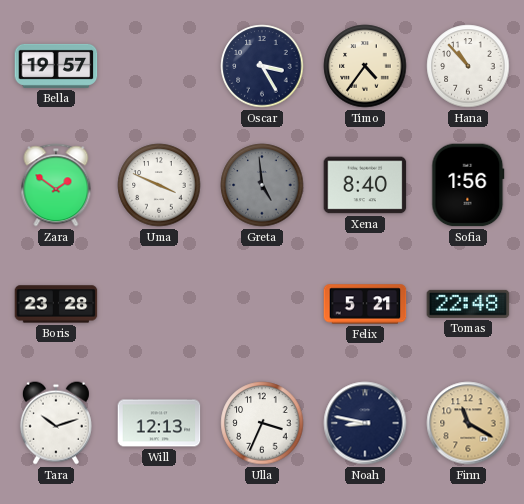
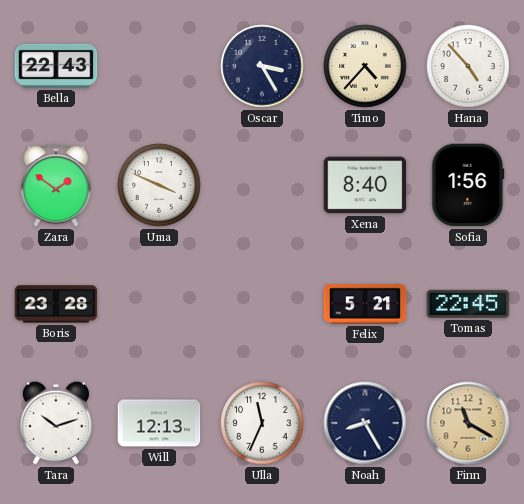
Bella: 19:57 -> 22:43
Timo: 4:36 -> 4:37
Hana: 10:53 -> 4:53
Greta: 4:59 -> none
Tomas: 22:48 -> 22:45
Ulla: 3:34 -> 11:34
Noah: 8:47 -> 8:25
